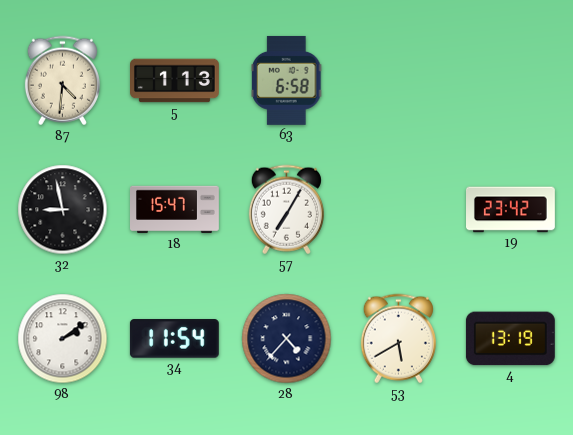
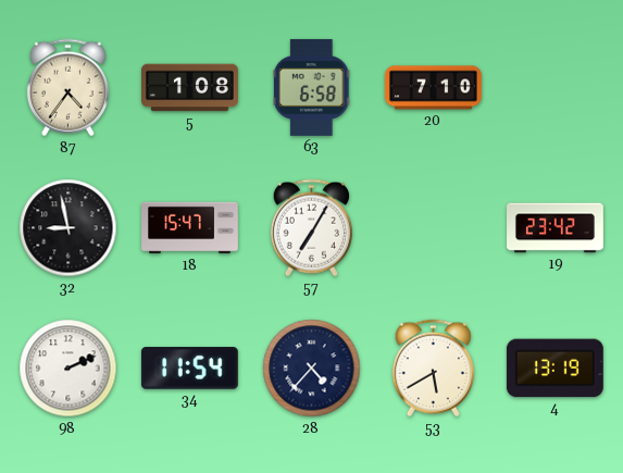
87: 4:31 -> 4:36
5: 1:13 -> 1:08
20: none -> 7:10
98: 2:09 -> 2:11
